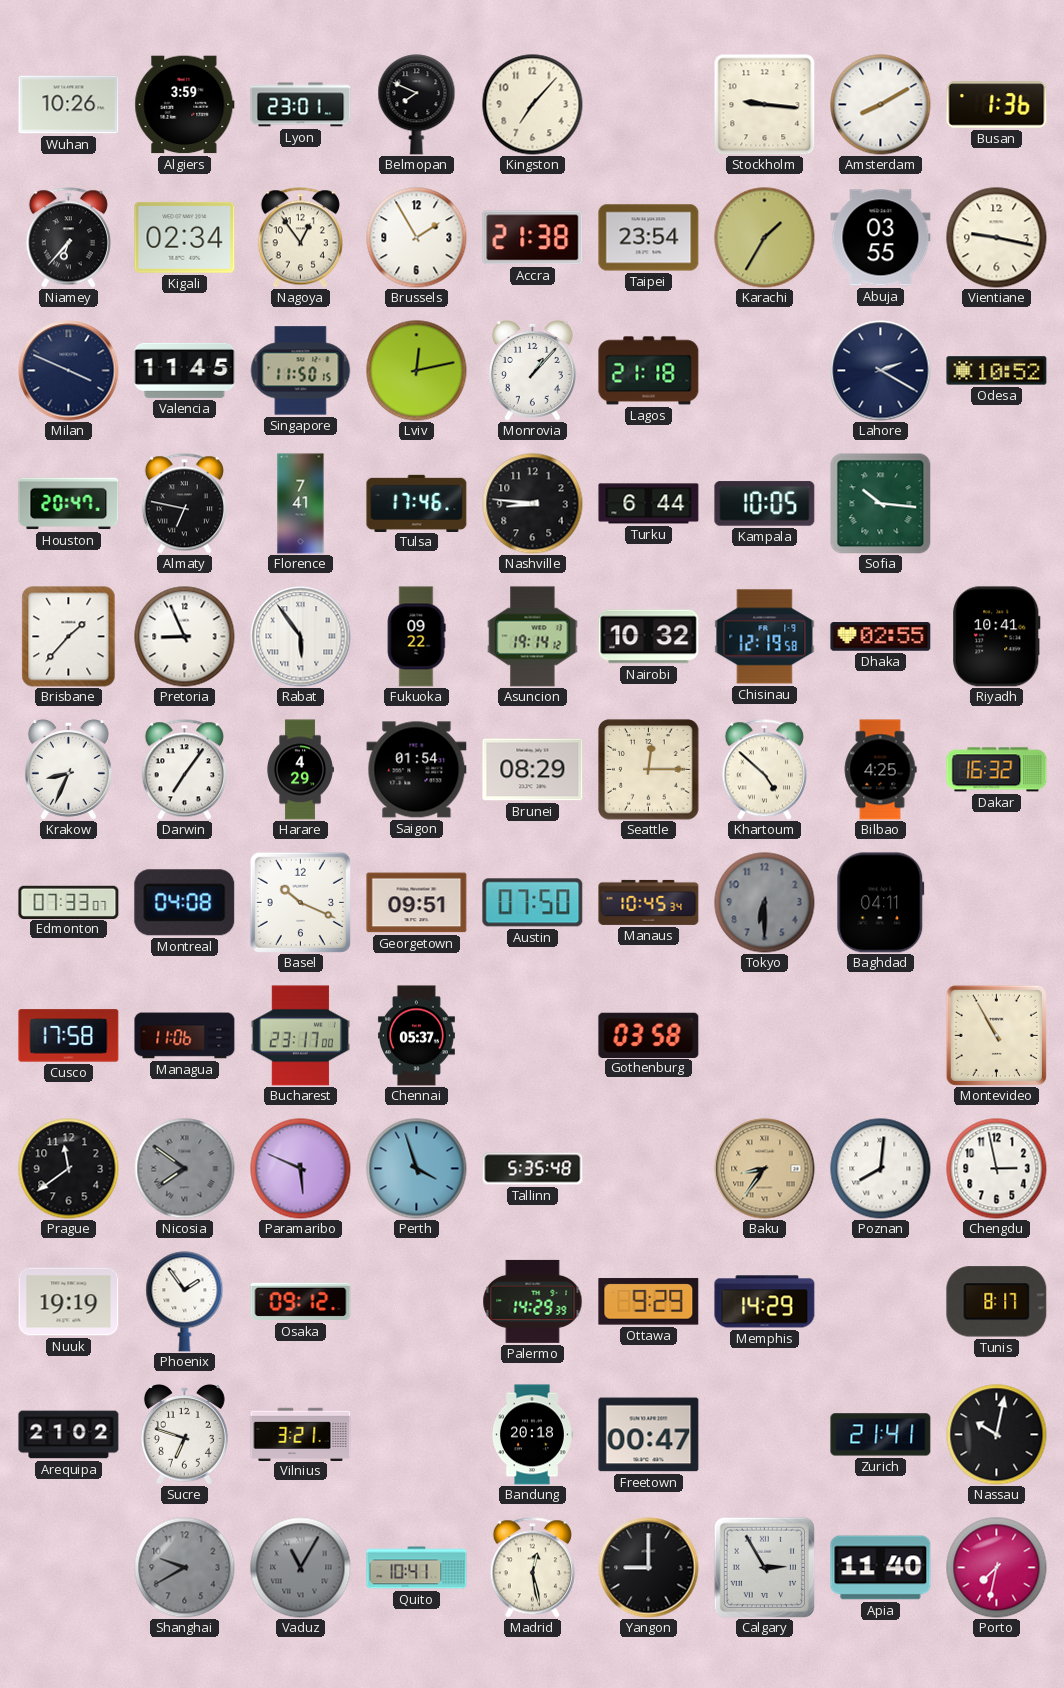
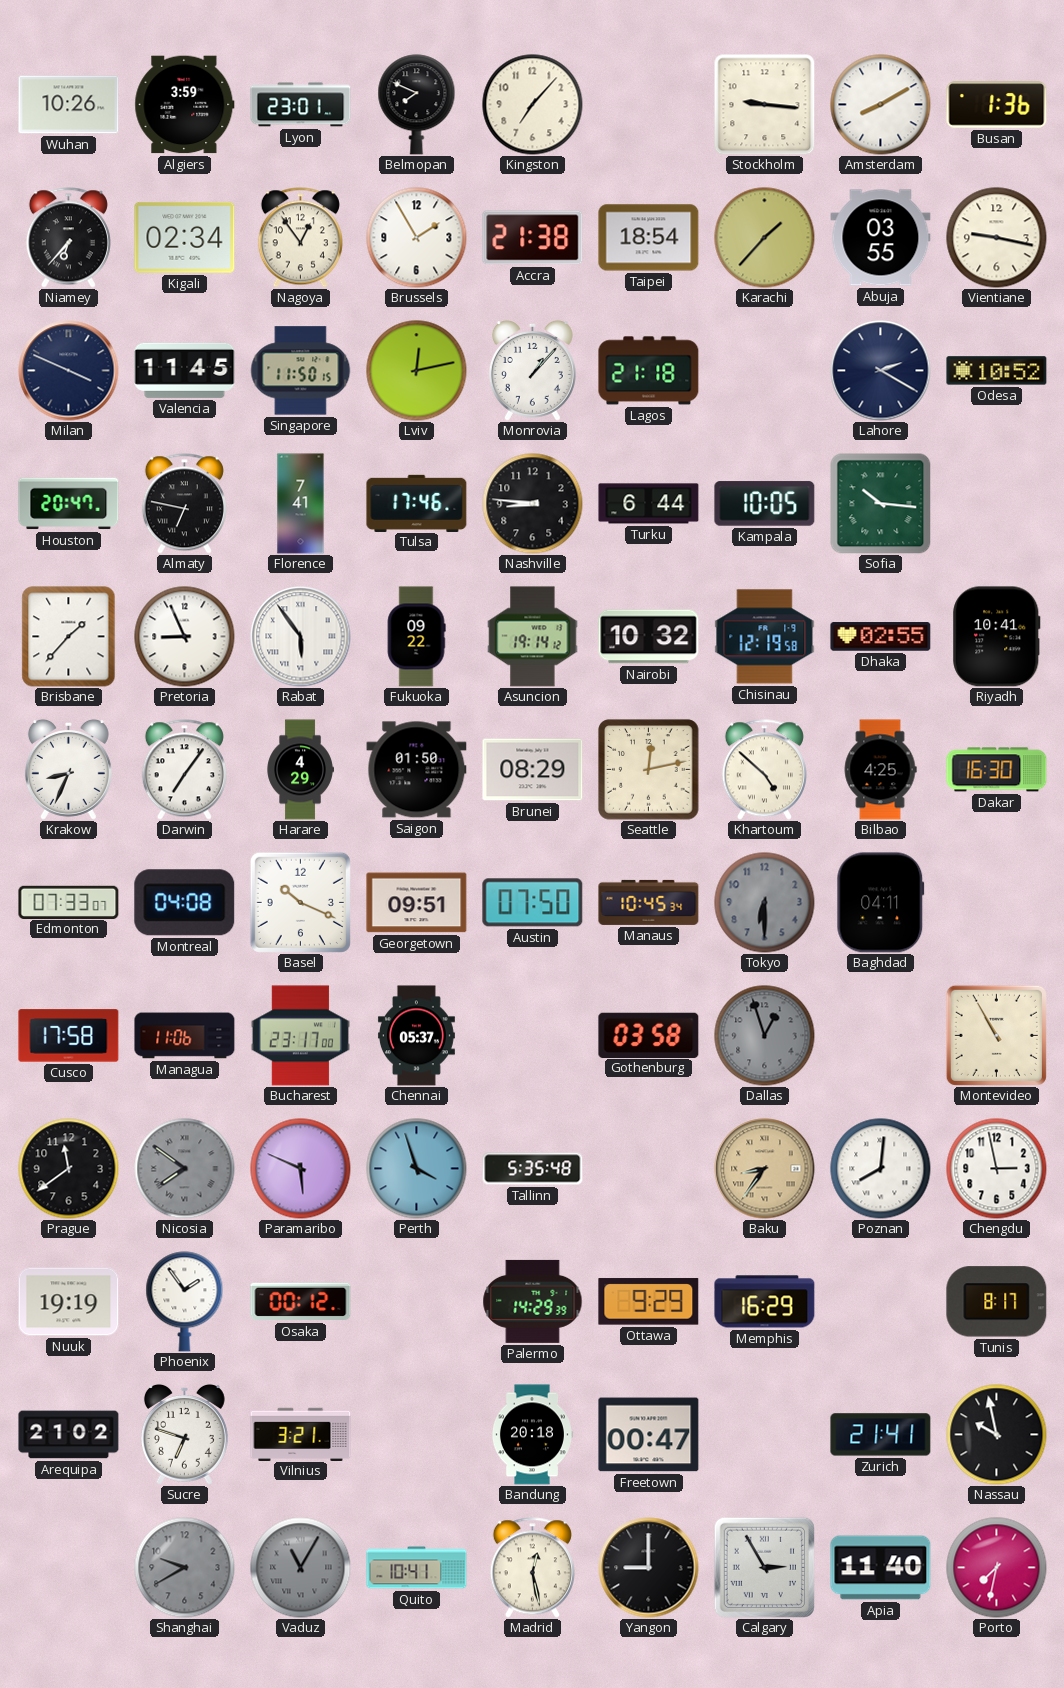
Taipei: 23:54 -> 18:54
Karachi: 1:35 -> 1:37
Saigon: 01:54 -> 01:50
Seattle: 12:15 -> 12:13
Dakar: 16:32 -> 16:30
Dallas: none -> 12:57
Osaka: 09:12 -> 00:12
Memphis: 14:29 -> 16:29
Nassau: 10:02 -> 9:58
